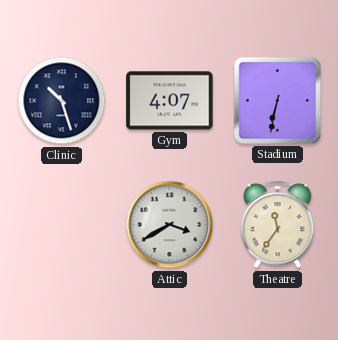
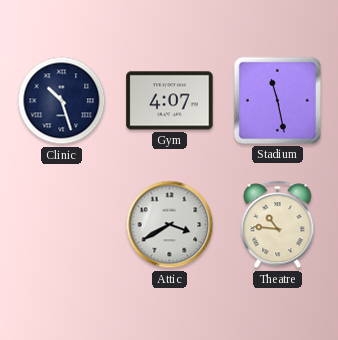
Stadium: 6:32 -> 11:28
Theatre: 11:36 -> 10:46
